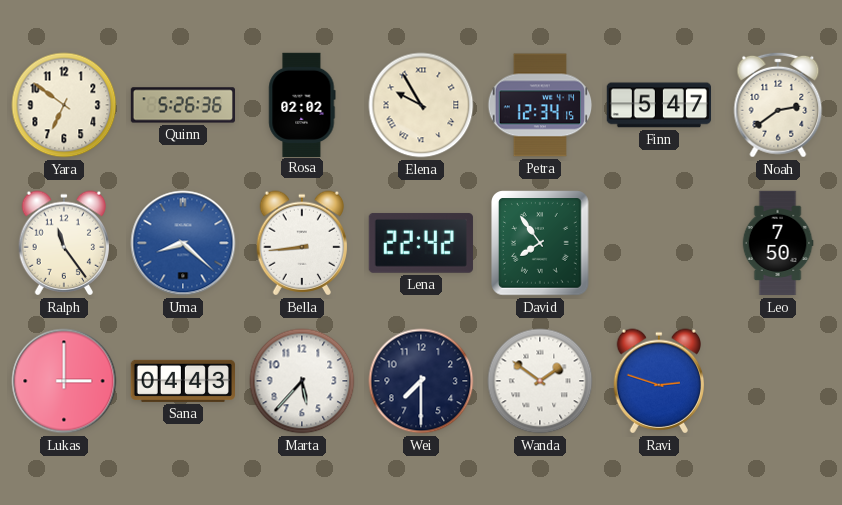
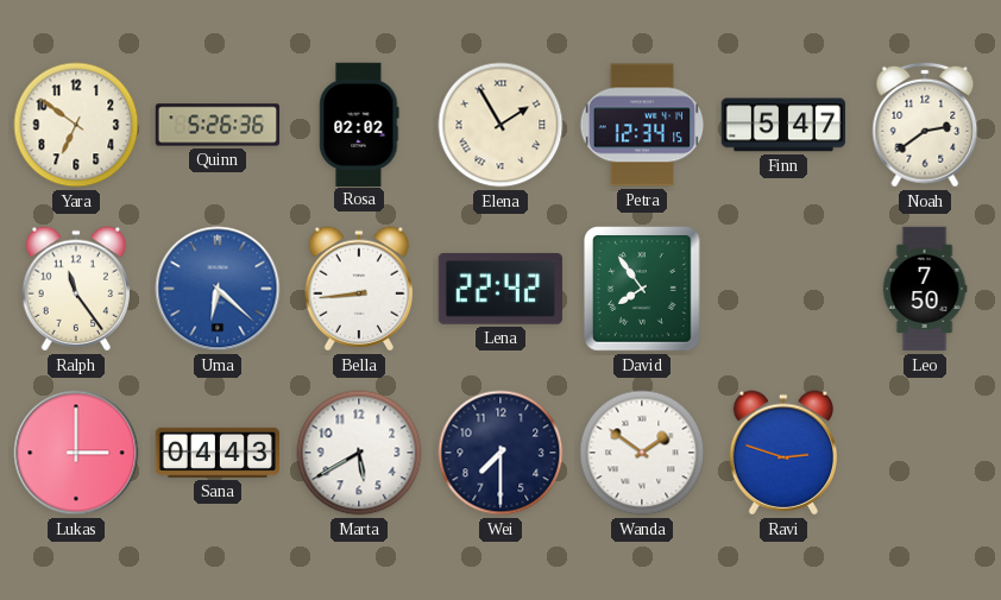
Elena: 9:55 -> 1:55
Uma: 8:22 -> 6:22
Marta: 5:37 -> 5:40
